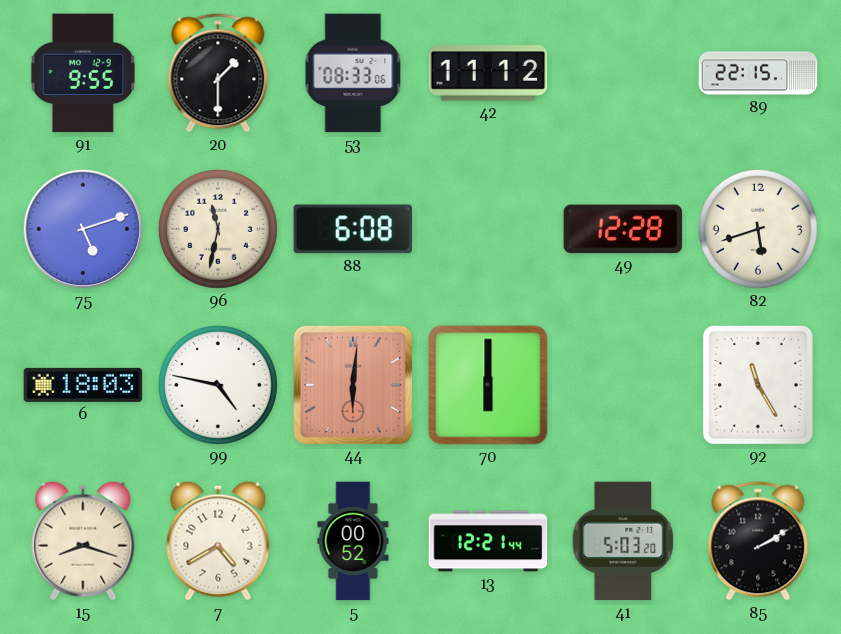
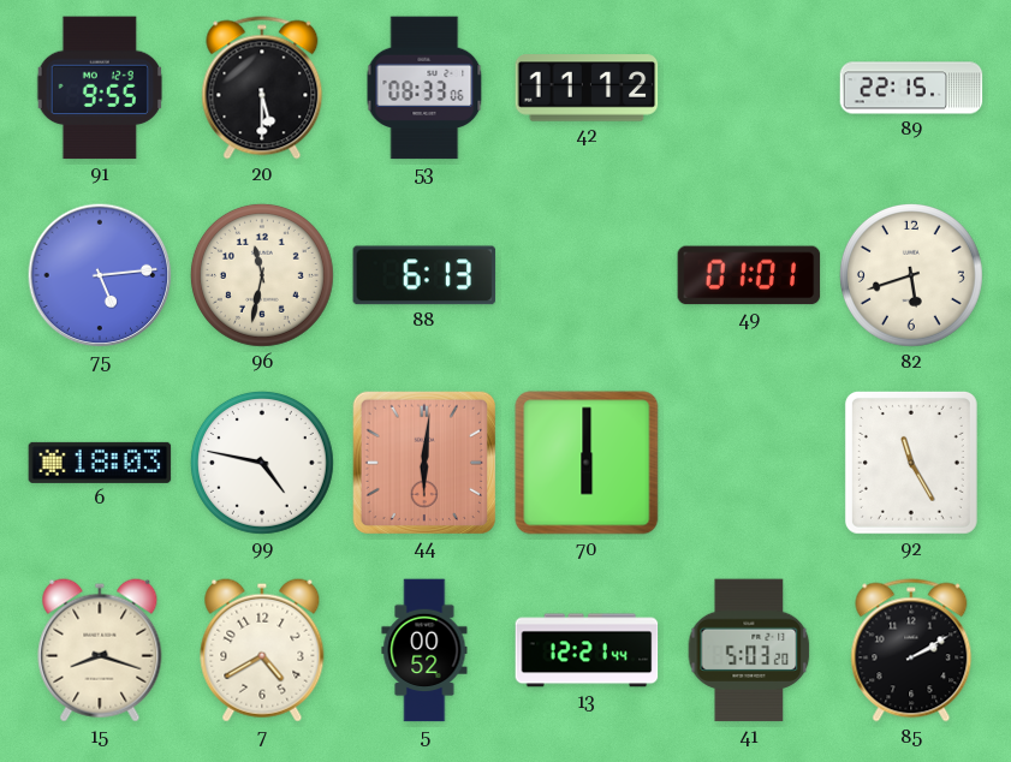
20: 1:30 -> 5:30
75: 5:12 -> 5:14
88: 6:08 -> 6:13
49: 12:28 -> 01:01
